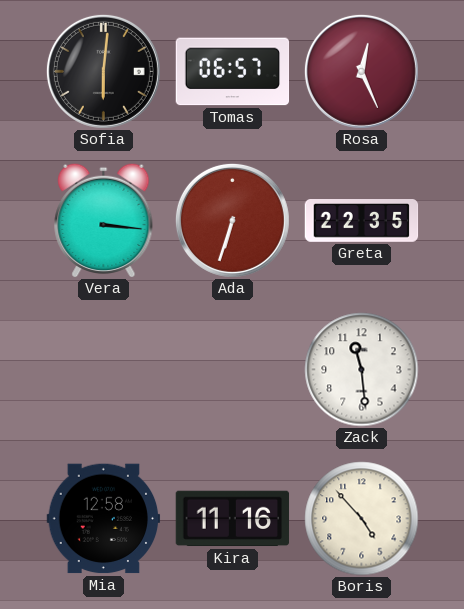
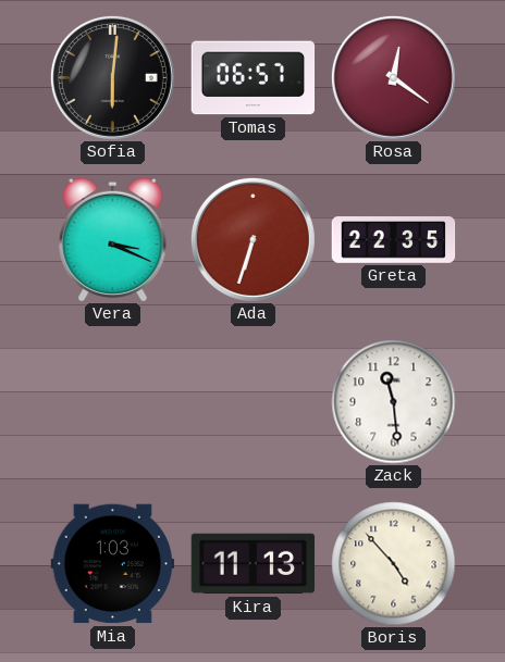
Rosa: 12:26 -> 12:21
Vera: 3:16 -> 3:19
Mia: 12:58 -> 1:03
Kira: 11:16 -> 11:13
